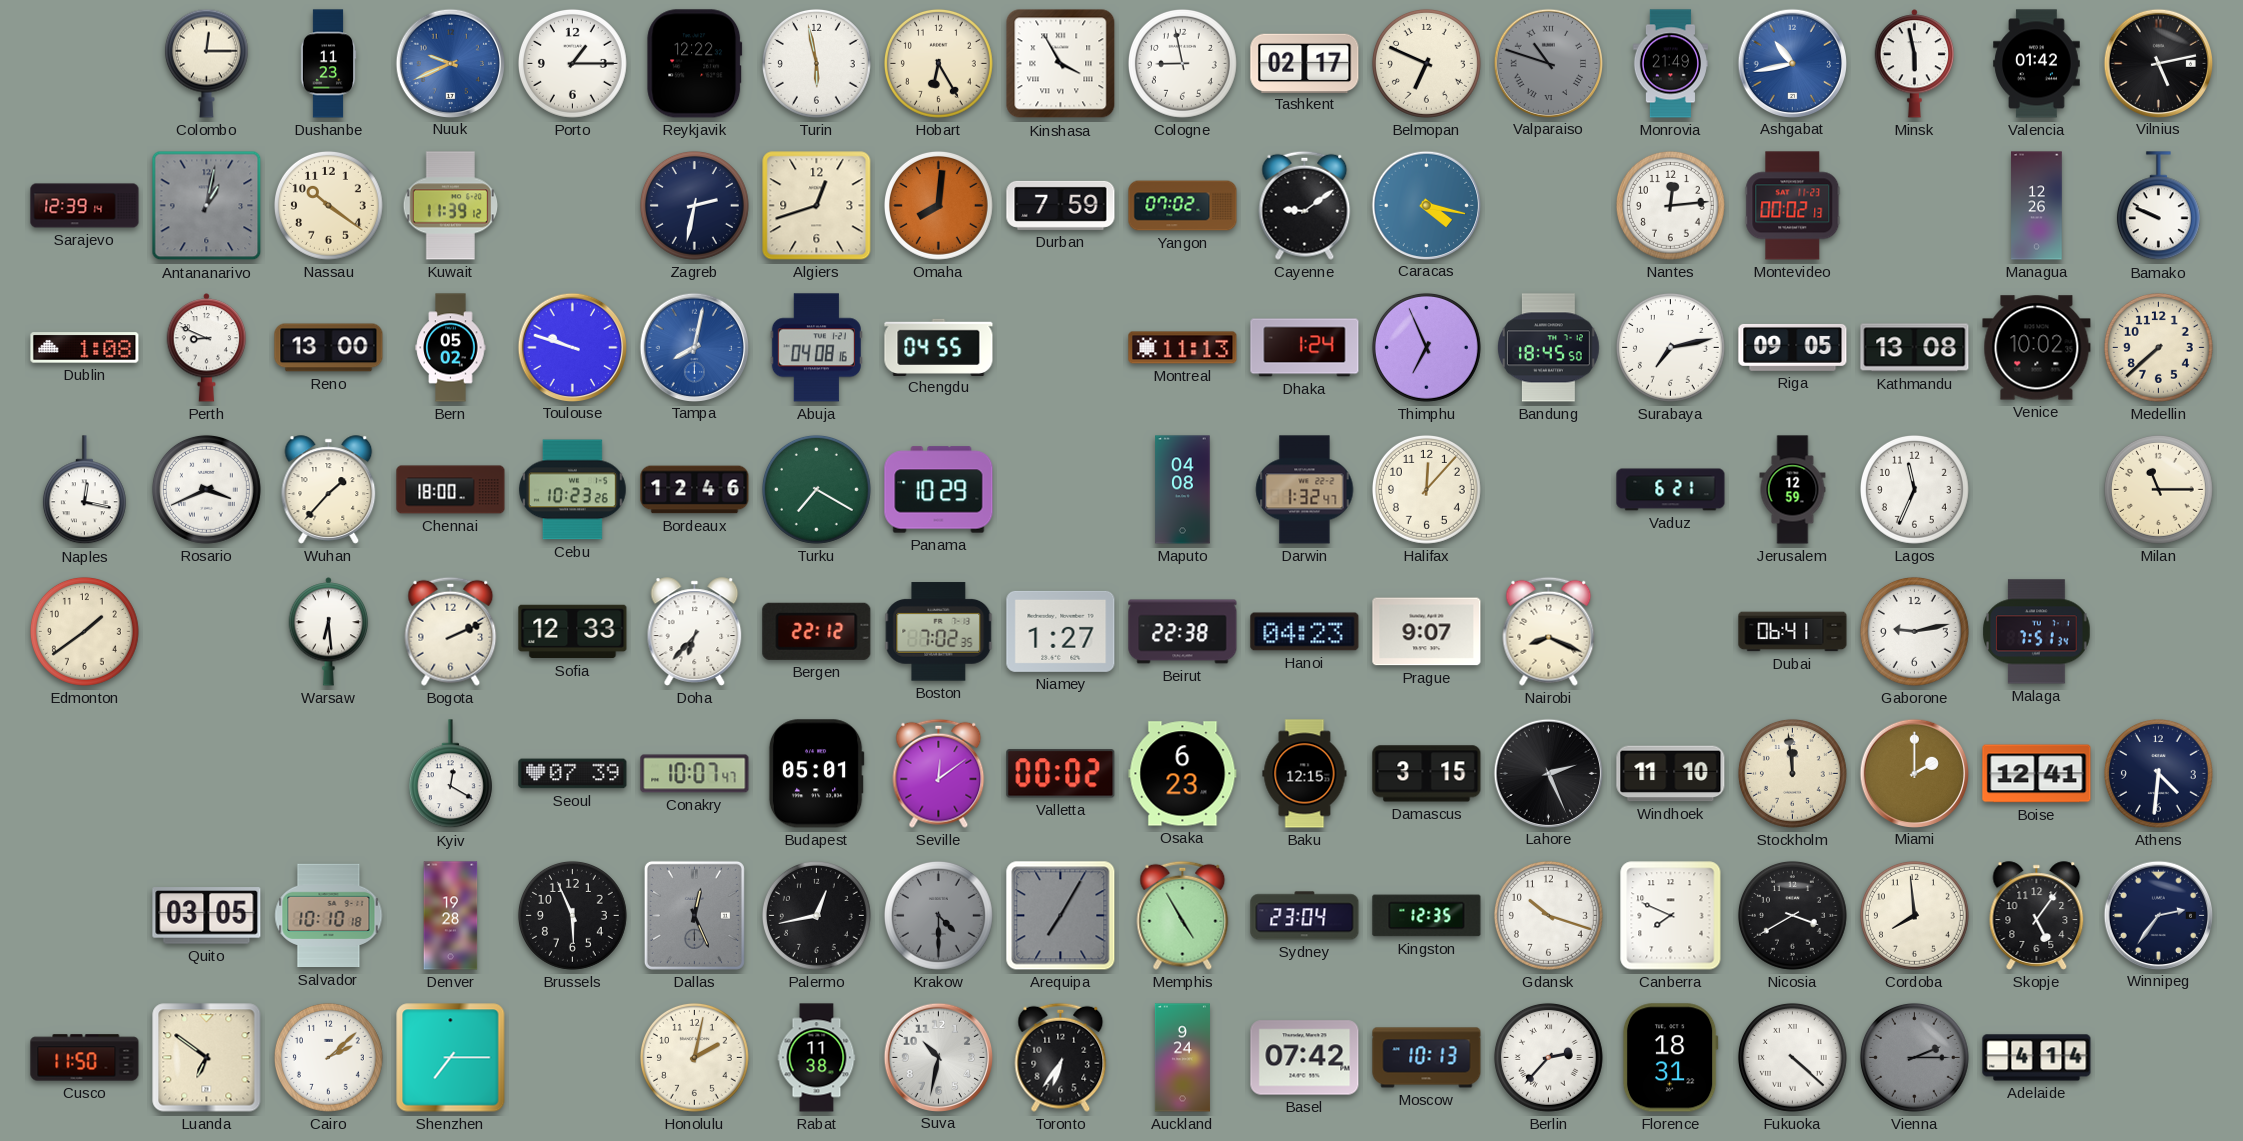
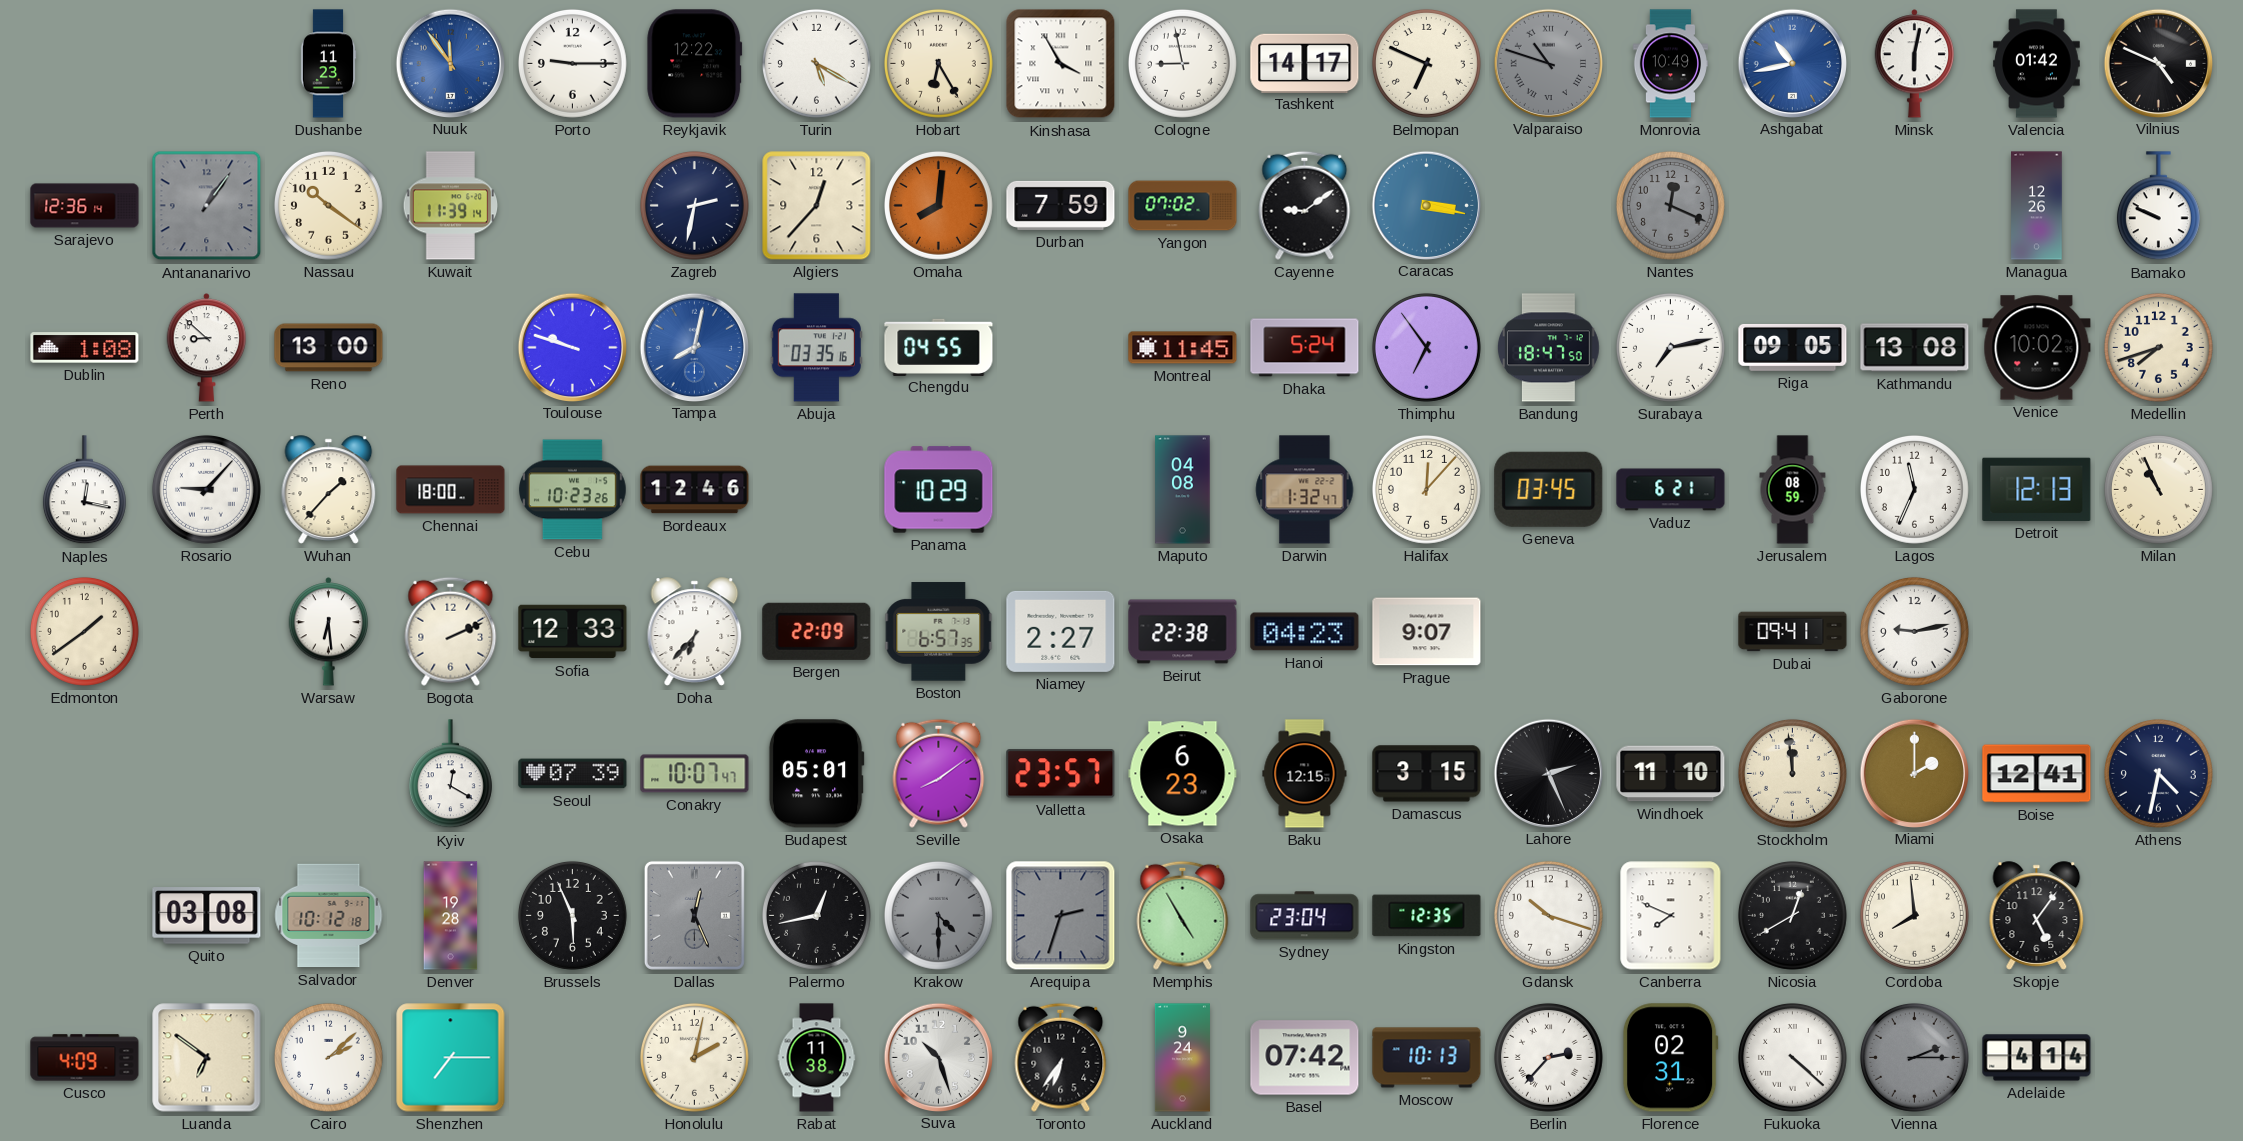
Colombo: 12:15 -> none
Nuuk: 9:41 -> 11:54
Porto: 1:15 -> 9:15
Turin: 5:58 -> 5:20
Tashkent: 02:17 -> 14:17
Monrovia: 21:49 -> 10:49
Minsk: 5:58 -> 6:02
Vilnius: 5:13 -> 4:49
Sarajevo: 12:39 -> 12:36
Antananarivo: 1:02 -> 1:06
Kuwait: 11:39:12 -> 11:39:14
Algiers: 12:42 -> 12:37
Caracas: 4:17 -> 3:17
Nantes: 12:14 -> 12:19
Nantes dial: white -> grey
Montevideo: 00:02 -> none
Perth: 8:49 -> 8:52
Bern: 05:02 -> none
Abuja: 04:08 -> 03:35
Montreal: 11:13 -> 11:45
Dhaka: 1:24 -> 5:24
Thimphu: 6:56 -> 6:54
Bandung: 18:45 -> 18:47
Medellin: 7:38 -> 7:42
Rosario: 3:41 -> 9:07
Turku: 7:20 -> none
Geneva: none -> 03:45
Jerusalem: 12:59 -> 08:59
Detroit: none -> 12:13
Milan: 11:15 -> 10:56
Bergen: 22:12 -> 22:09
Boston: 7:02 -> 6:57
Niamey: 1:27 -> 2:27
Nairobi: 8:19 -> none
Dubai: 06:41 -> 09:41
Malaga: 7:51 -> none
Seville: 12:09 -> 8:09
Valletta: 00:02 -> 23:57
Athens: 4:31 -> 4:32
Quito: 03:05 -> 03:08
Salvador: 10:10 -> 10:12
Arequipa: 7:05 -> 2:33
Nicosia: 3:40 -> 12:40
Winnipeg: 2:36 -> none
Cusco: 11:50 -> 4:09
Suva: 10:32 -> 10:27
Florence: 18:31 -> 02:31
